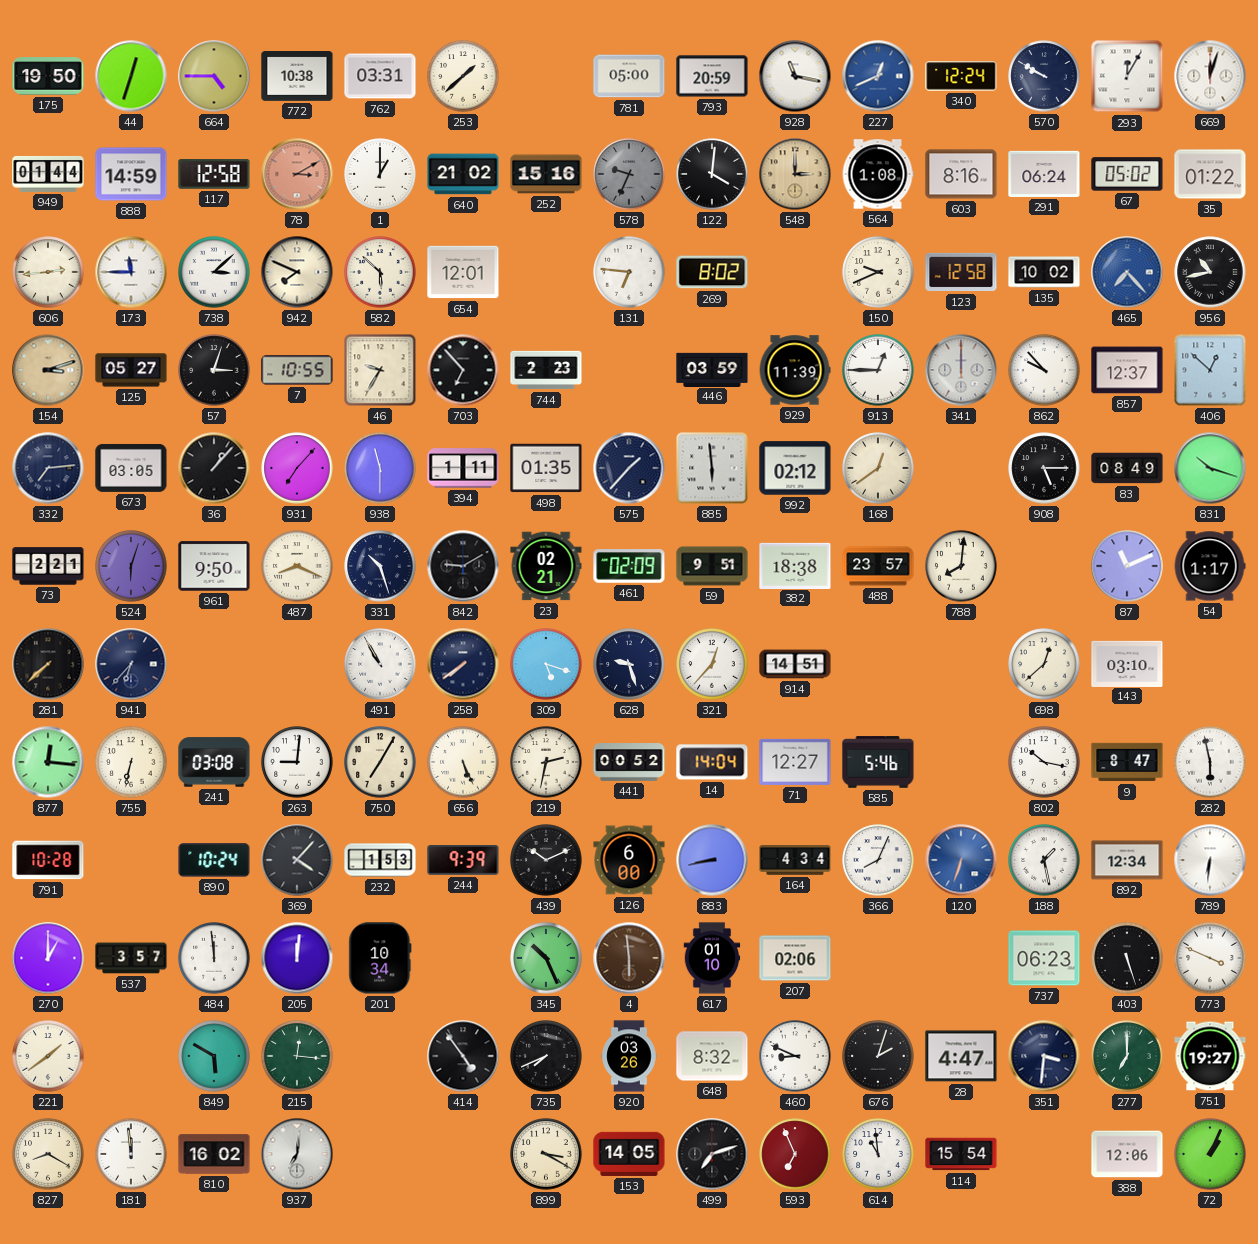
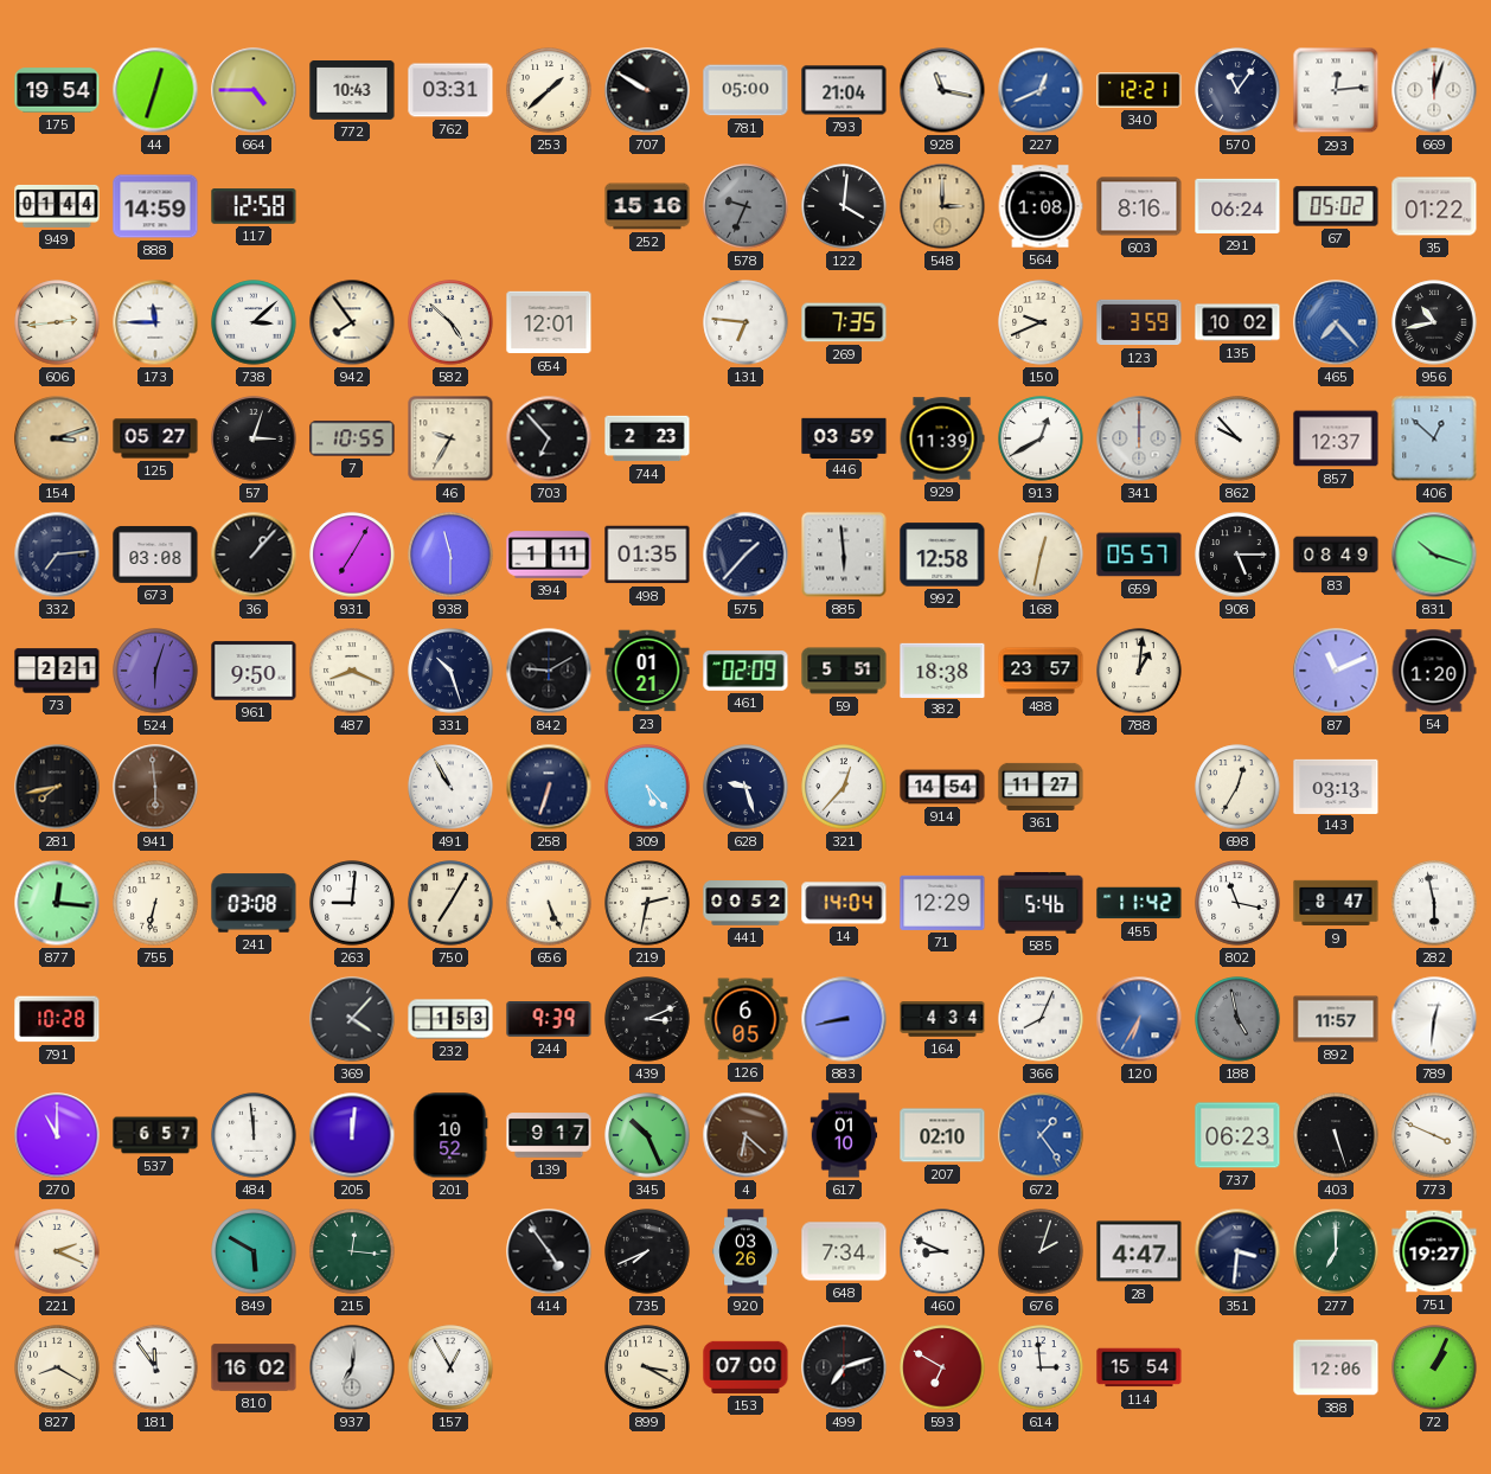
175: 19:50 -> 19:54
772: 10:38 -> 10:43
707: none -> 9:50
793: 20:59 -> 21:04
340: 12:24 -> 12:21
570: 9:50 -> 11:06
293: 12:05 -> 12:14
78: 3:10 -> none
1: 1:00 -> none
640: 21:02 -> none
942: 7:49 -> 7:54
582: 5:52 -> 4:52
269: 8:02 -> 7:35
123: 12:58 -> 3:59
913: 12:45 -> 12:40
673: 03:05 -> 03:08
931: 7:07 -> 7:05
992: 02:12 -> 12:58
168: 12:39 -> 12:32
659: none -> 05:57
23: 02:21 -> 01:21
59: 9:51 -> 5:51
788: 8:01 -> 1:01
54: 1:17 -> 1:20
281: 7:38 -> 7:43
941: 6:37 -> 5:59
941 dial: navy -> brown
258: 7:39 -> 6:33
309: 5:18 -> 5:23
914: 14:51 -> 14:54
361: none -> 11:27
698: 12:38 -> 12:35
143: 03:10 -> 03:13
71: 12:27 -> 12:29
455: none -> 11:42
802: 10:17 -> 11:17
890: 10:24 -> none
439: 10:11 -> 3:11
126: 6:00 -> 6:05
120: 6:33 -> 6:35
188: 1:28 -> 4:58
188 dial: white -> grey
892: 12:34 -> 11:57
789: 6:31 -> 12:31
270: 1:00 -> 11:00
537: 3:57 -> 6:57
201: 10:34 -> 10:52
139: none -> 9:17
4: 5:59 -> 6:22
207: 02:06 -> 02:10
672: none -> 1:24
221: 1:39 -> 2:19
648: 8:32 -> 7:34
181: 11:59 -> 11:54
157: none -> 12:55
153: 14:05 -> 07:00
593: 6:56 -> 6:50
614: 10:59 -> 2:59
